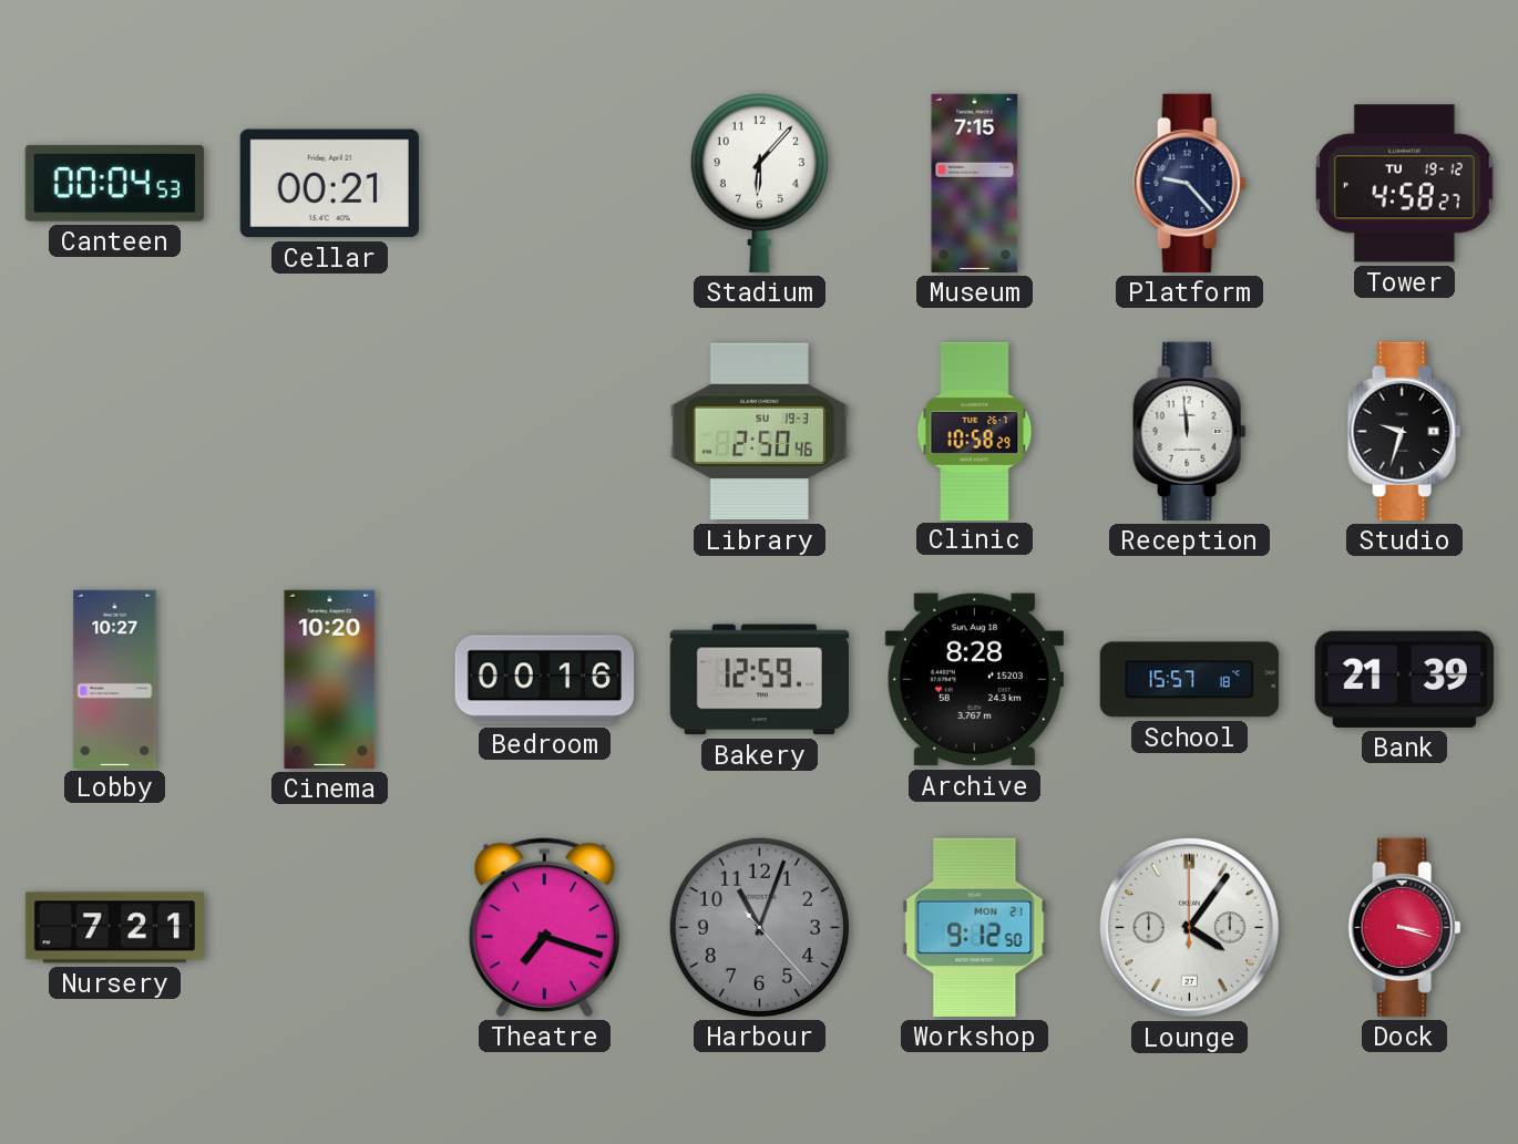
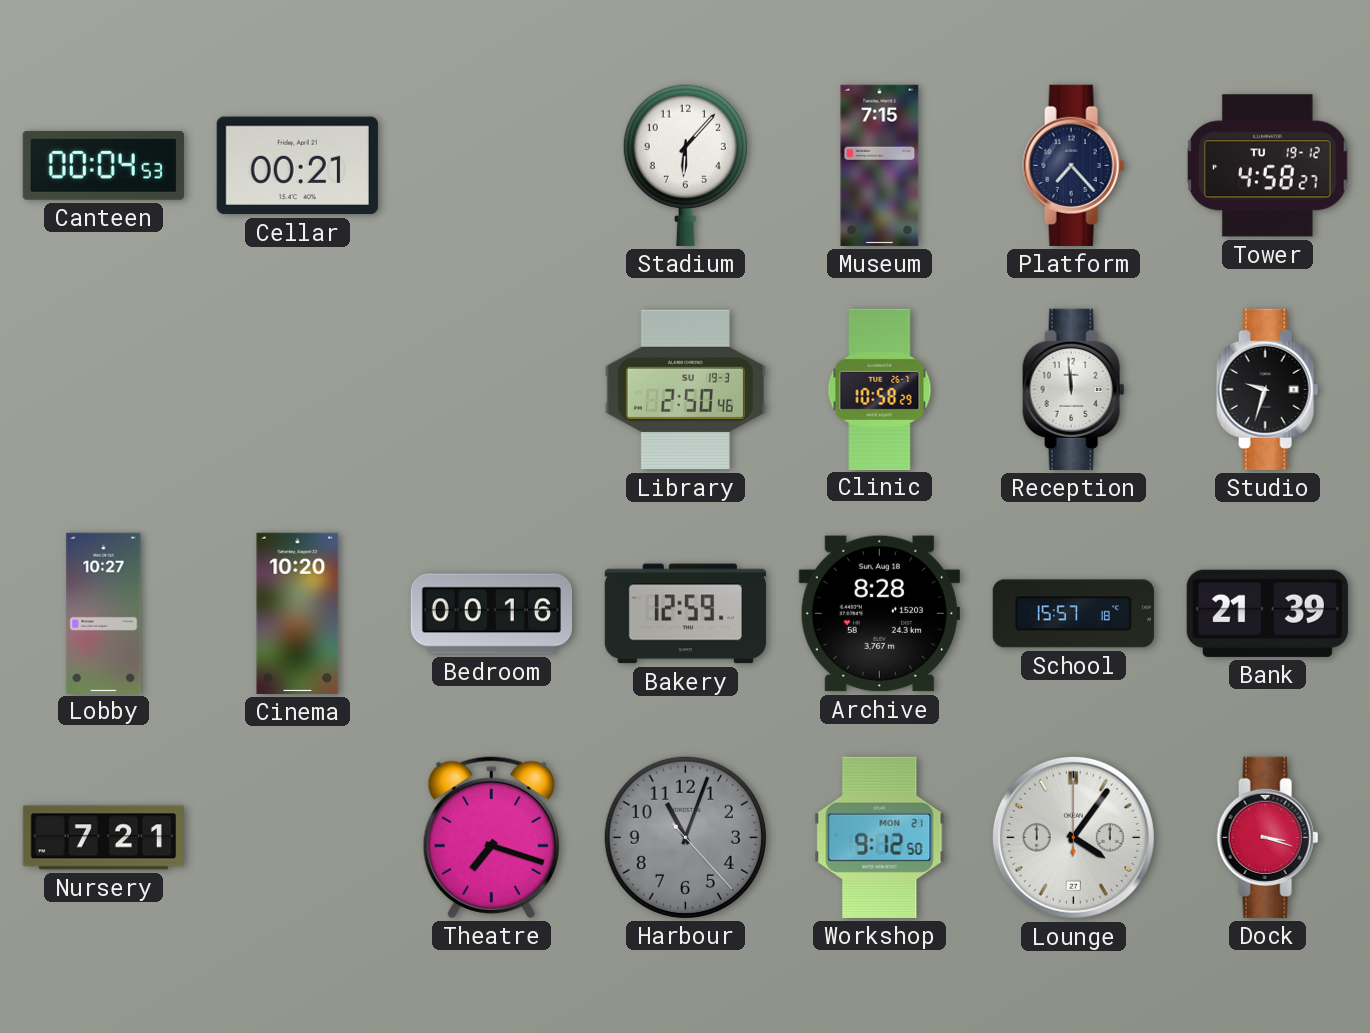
Platform: 9:23 -> 7:23
